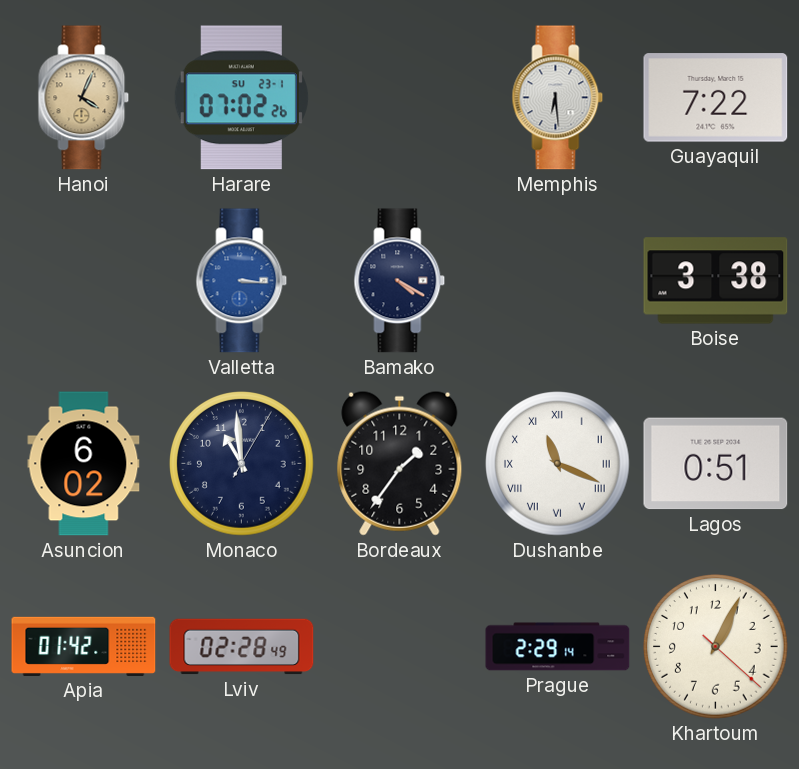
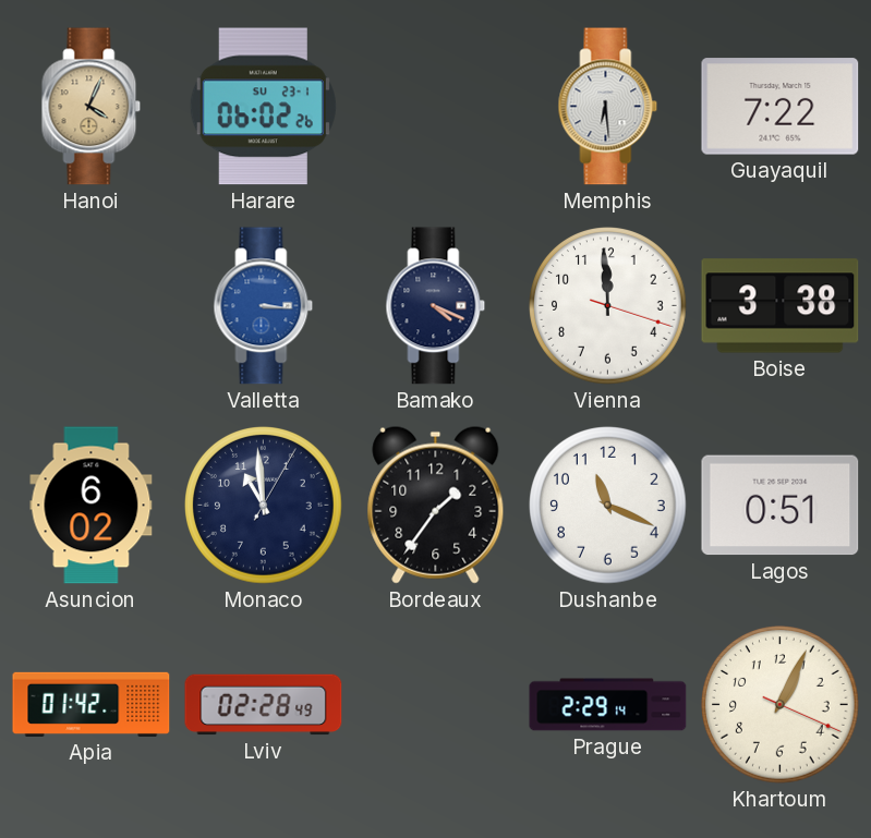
Harare: 07:02 -> 06:02
Bamako: 4:20 -> 4:19
Vienna: none -> 11:59
Dushanbe numerals: Roman -> Arabic
Khartoum: 1:04:22 -> 1:04:19
